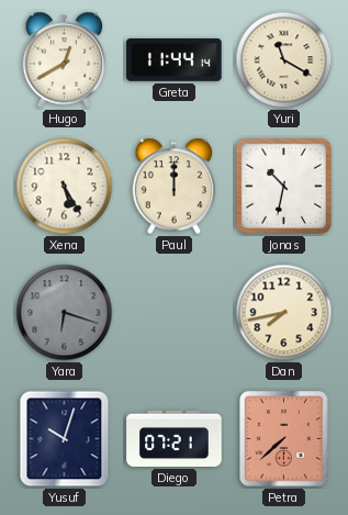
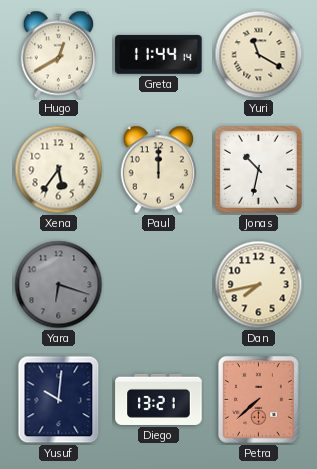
Xena: 5:25 -> 5:36
Yusuf: 10:03 -> 10:01
Diego: 07:21 -> 13:21
